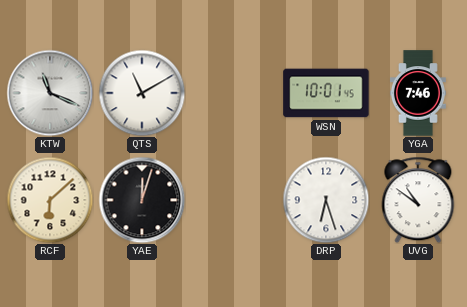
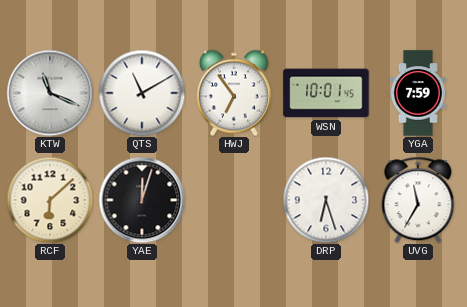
HWJ: none -> 6:54
YGA: 7:46 -> 7:59
UVG: 10:51 -> 11:35
